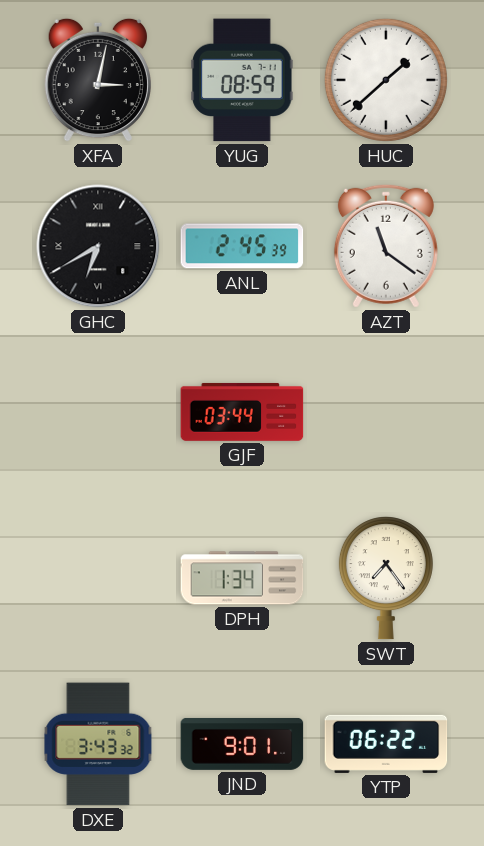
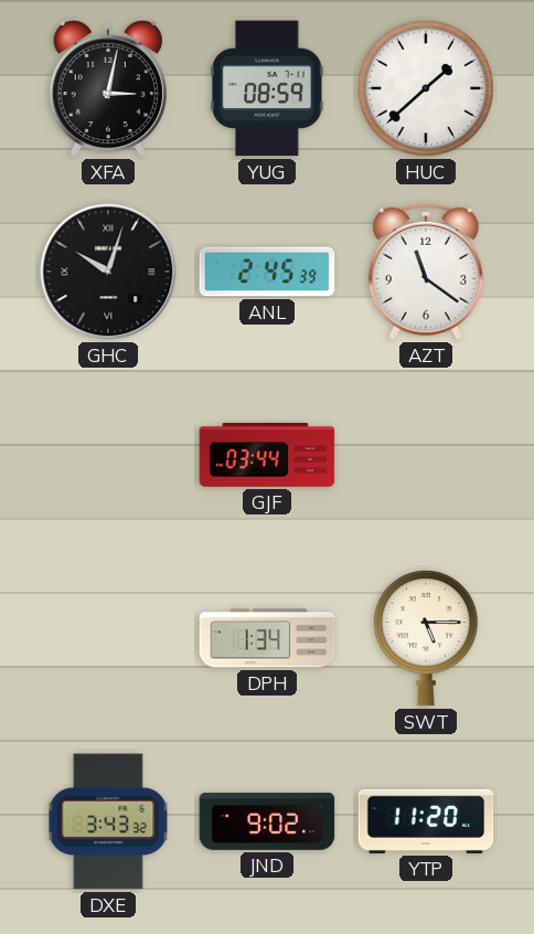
GHC: 6:40 -> 10:03
SWT: 7:24 -> 5:15
JND: 9:01 -> 9:02
YTP: 06:22 -> 11:20
